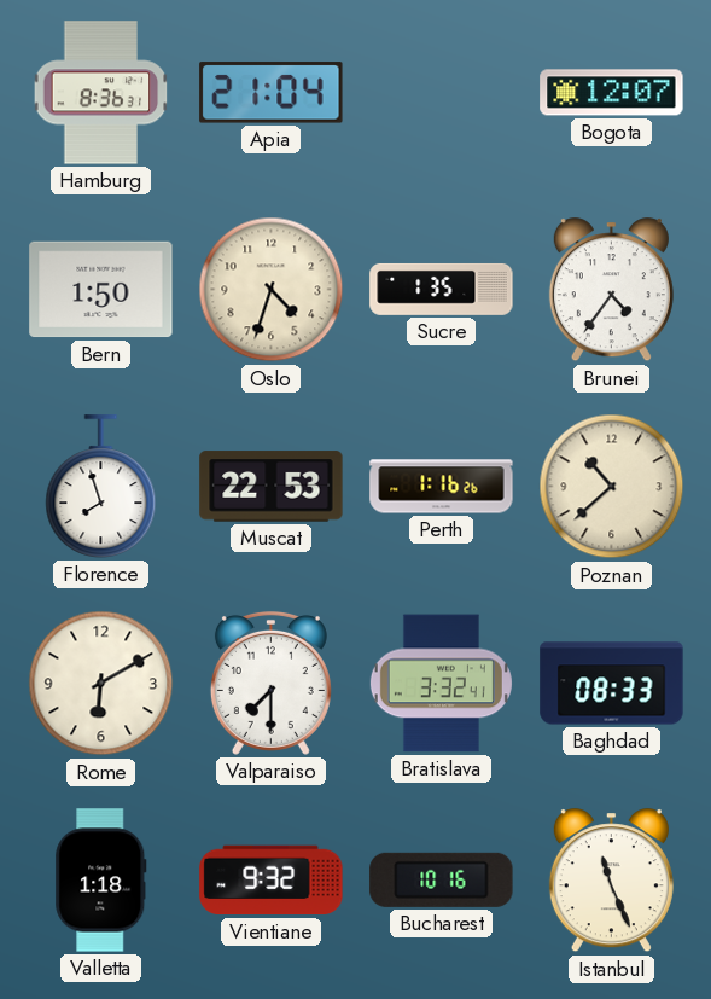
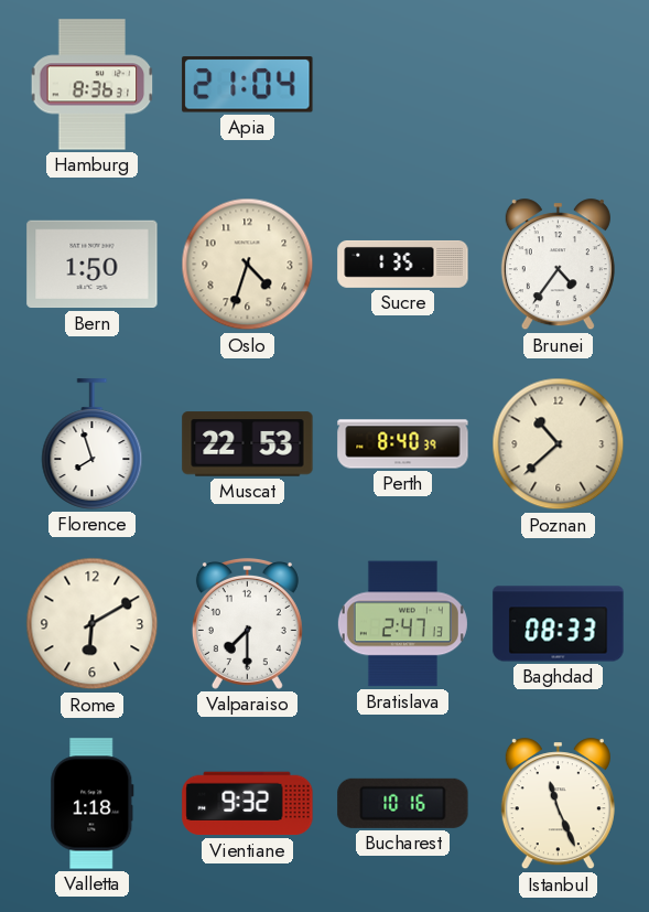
Bogota: 12:07 -> none
Perth: 1:16 -> 8:40
Bratislava: 3:32 -> 2:47
